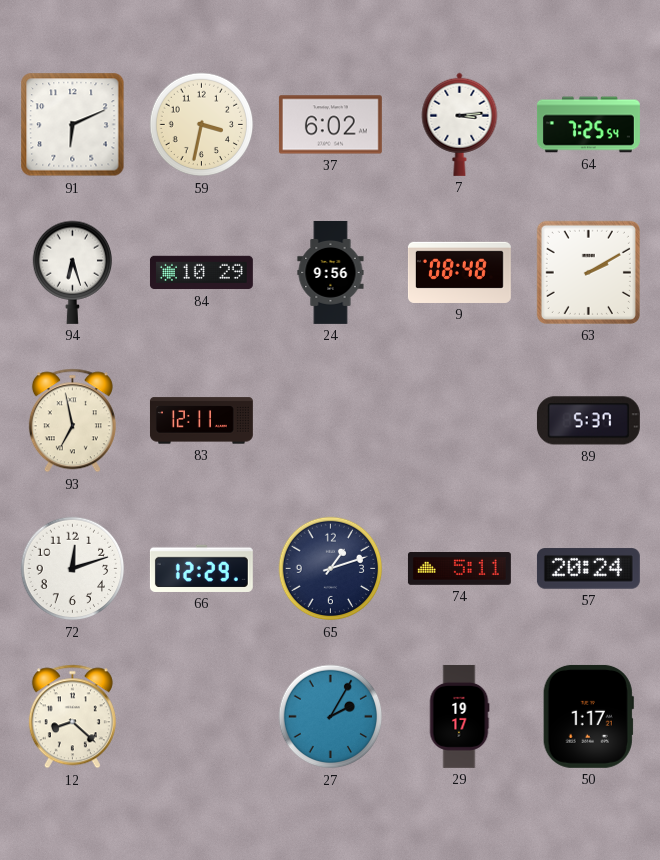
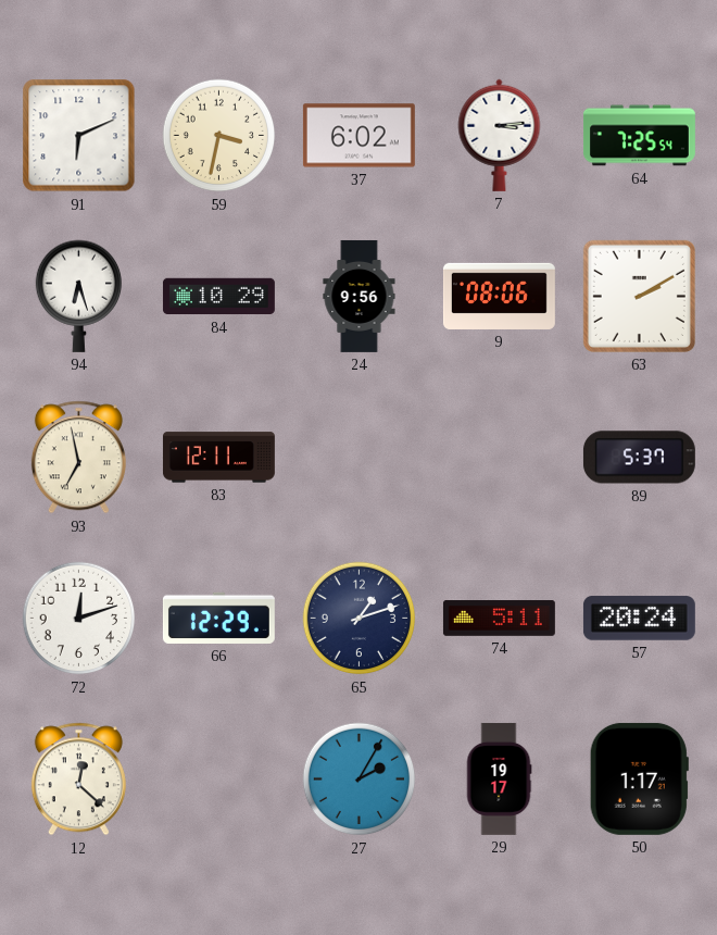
9: 08:48 -> 08:06
12: 8:22 -> 12:22
